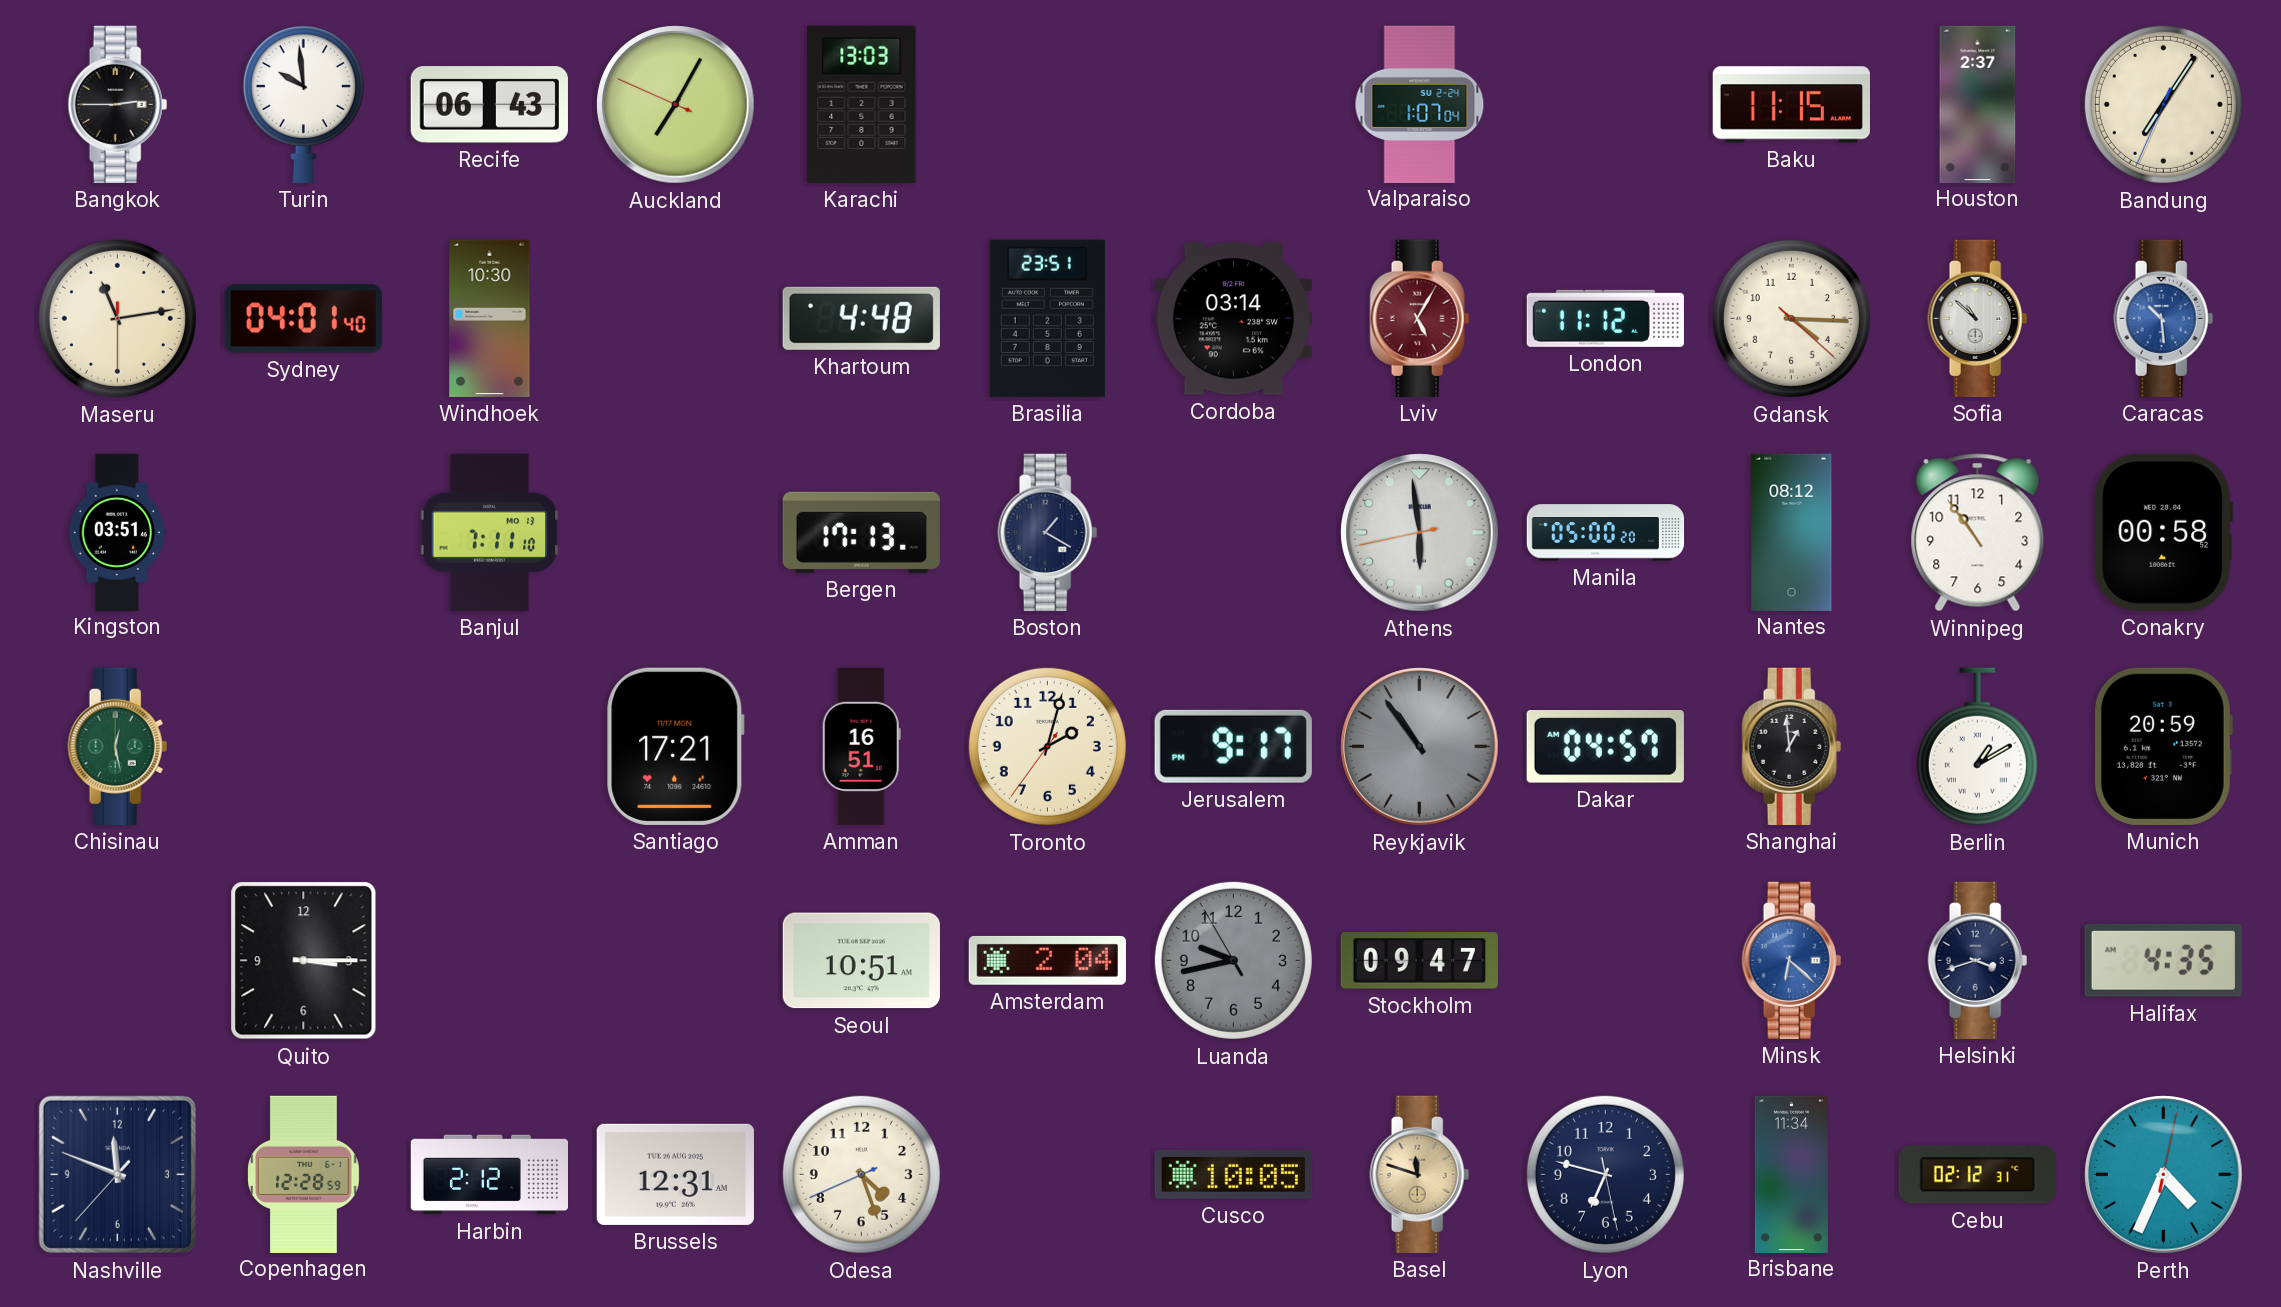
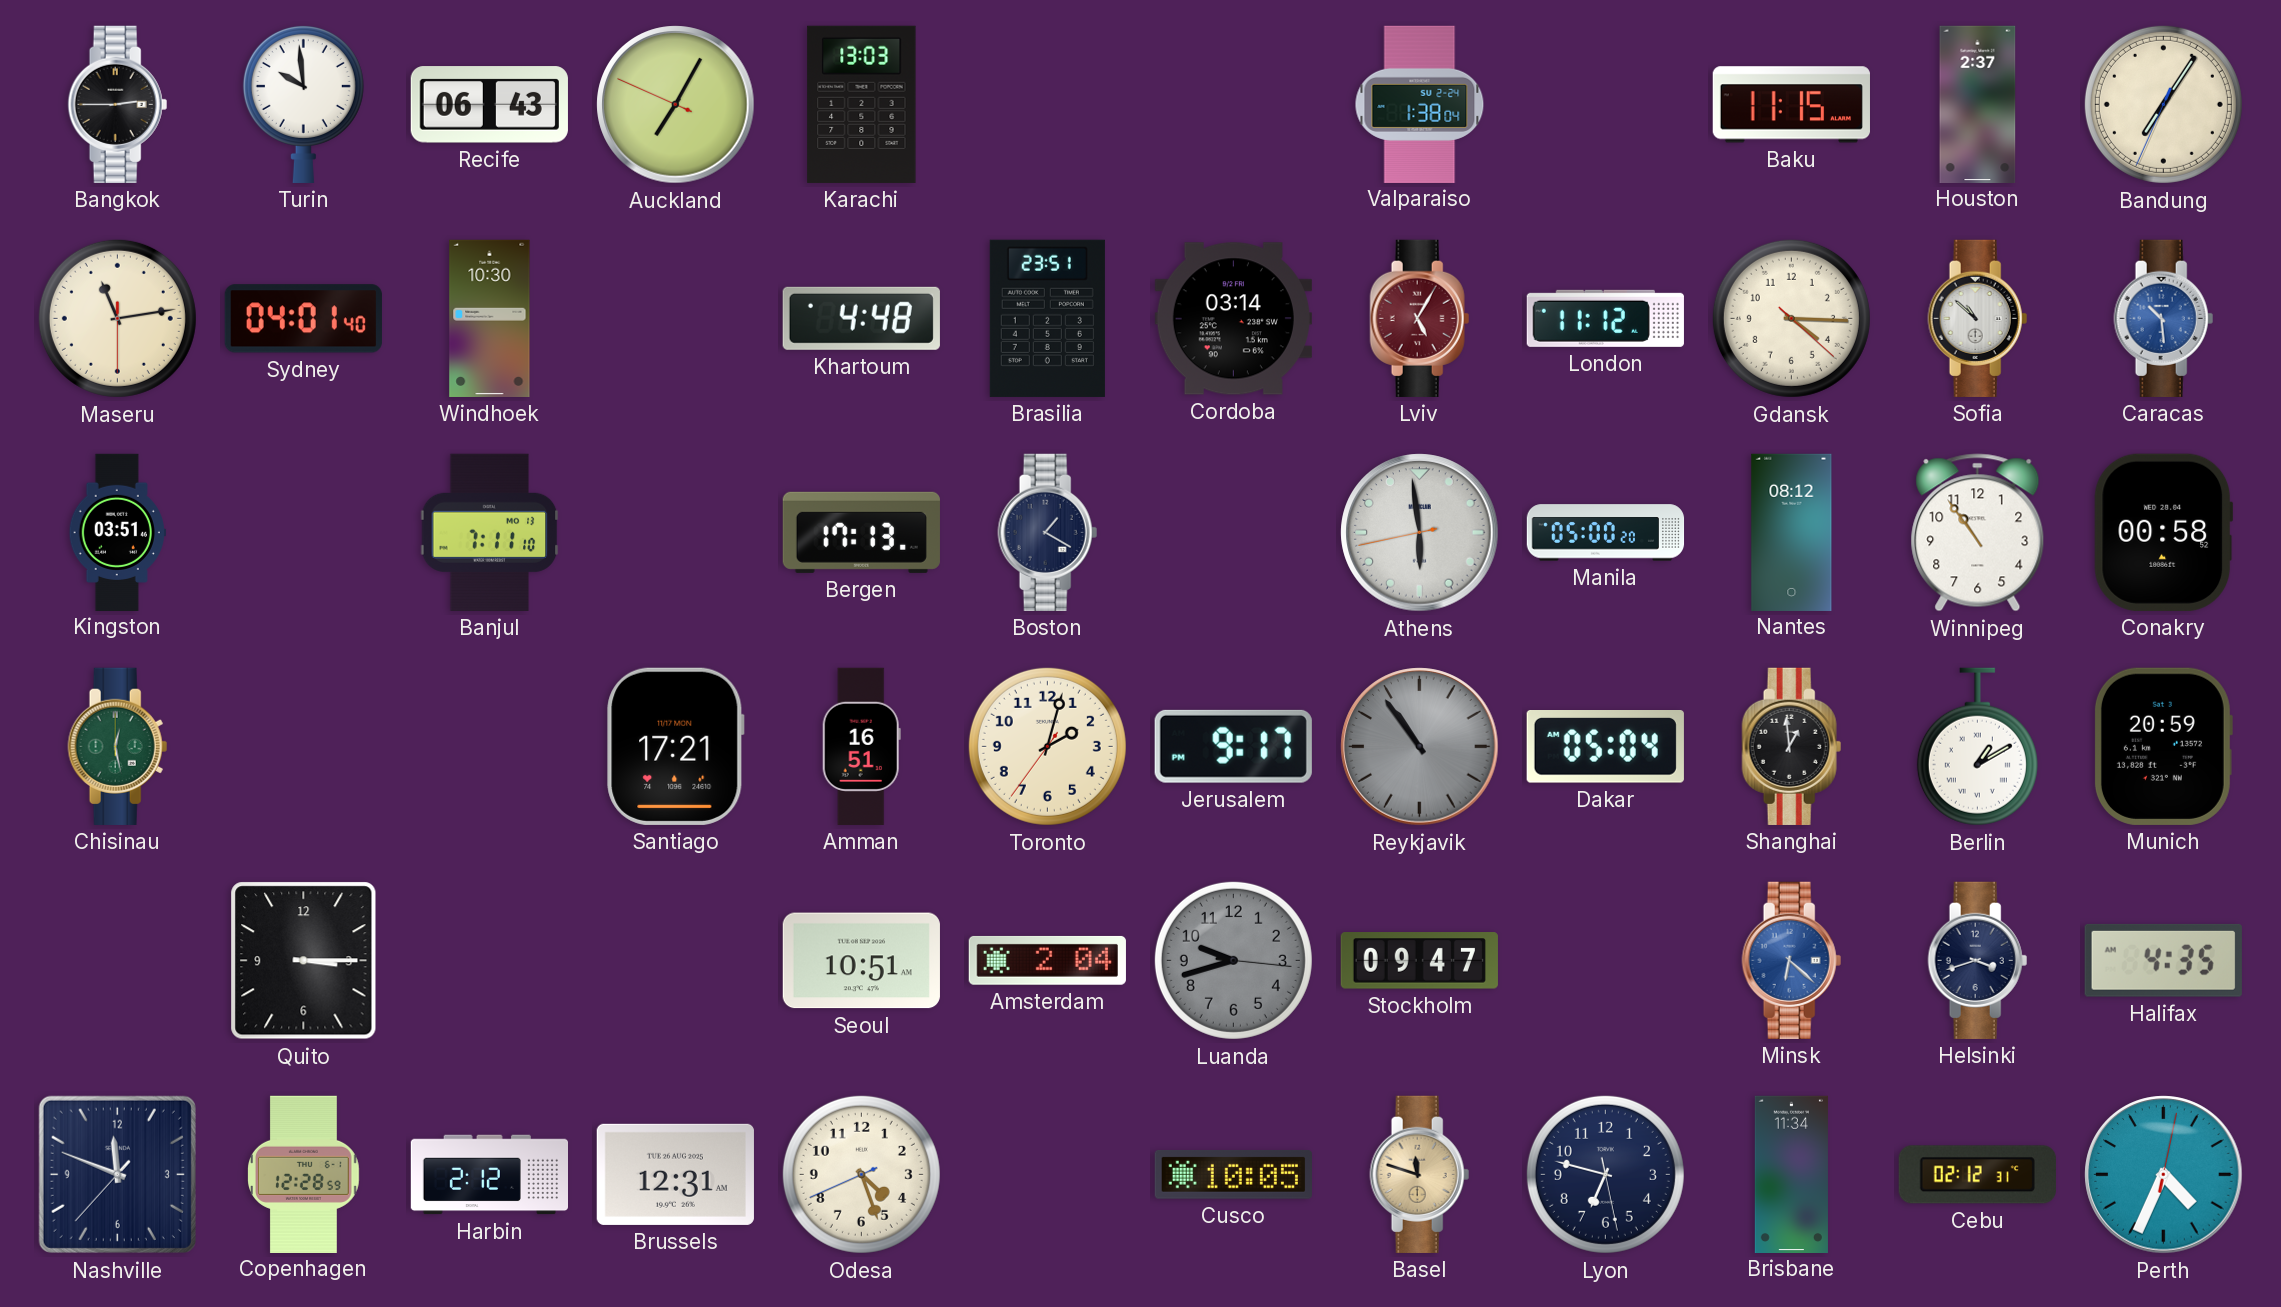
Valparaiso: 1:07 -> 1:38
Dakar: 04:57 -> 05:04
Luanda: 9:42:55 -> 9:42:16
